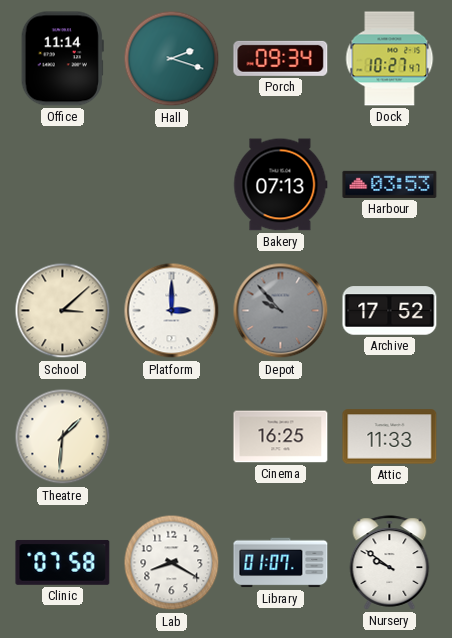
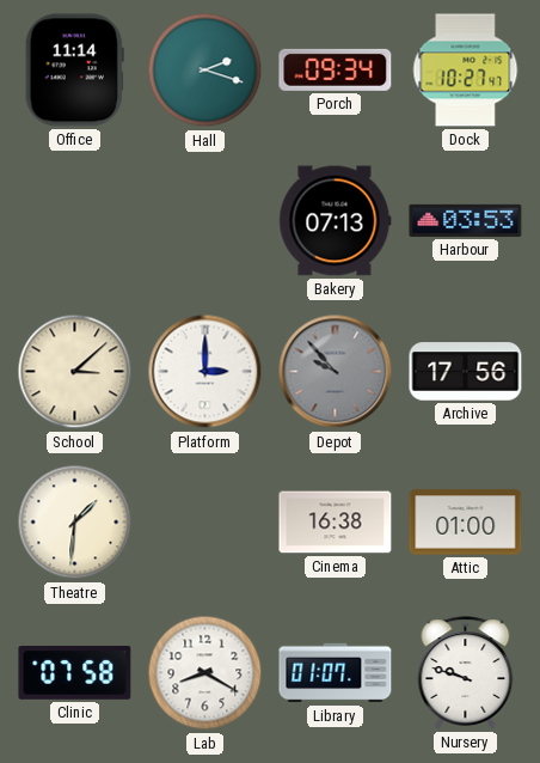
Archive: 17:52 -> 17:56
Cinema: 16:25 -> 16:38
Attic: 11:33 -> 01:00
Nursery: 9:51 -> 9:48
